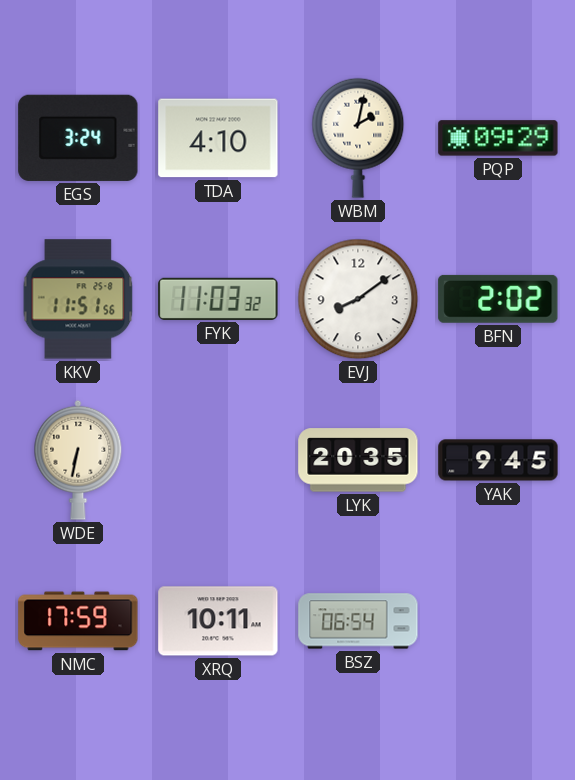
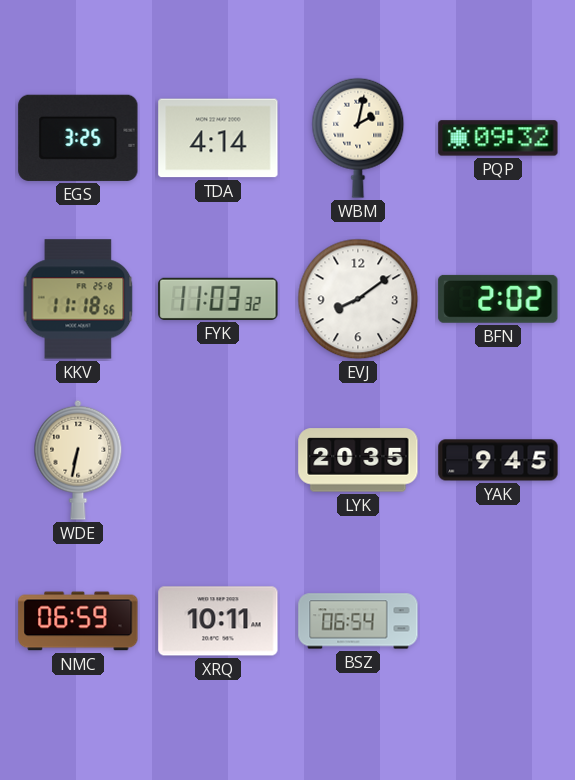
EGS: 3:24 -> 3:25
TDA: 4:10 -> 4:14
PQP: 09:29 -> 09:32
KKV: 11:51 -> 11:18
NMC: 17:59 -> 06:59
